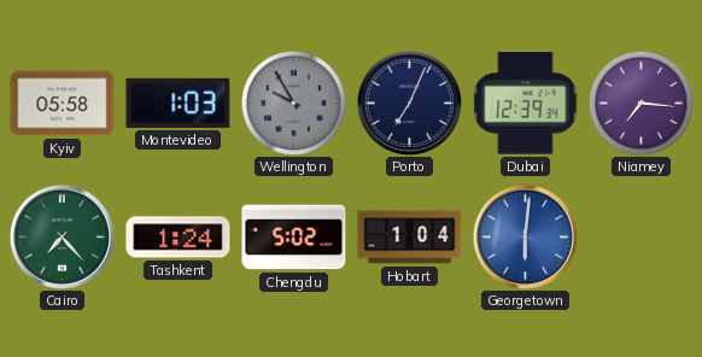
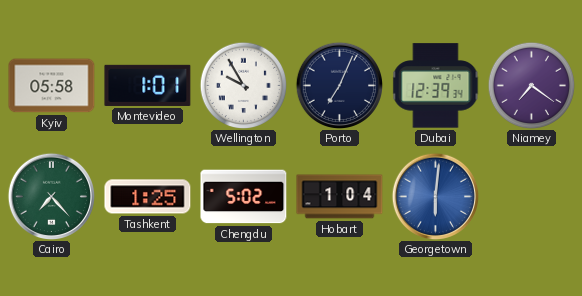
Montevideo: 1:03 -> 1:01
Wellington dial: grey -> white
Niamey: 7:16 -> 7:21
Tashkent: 1:24 -> 1:25
